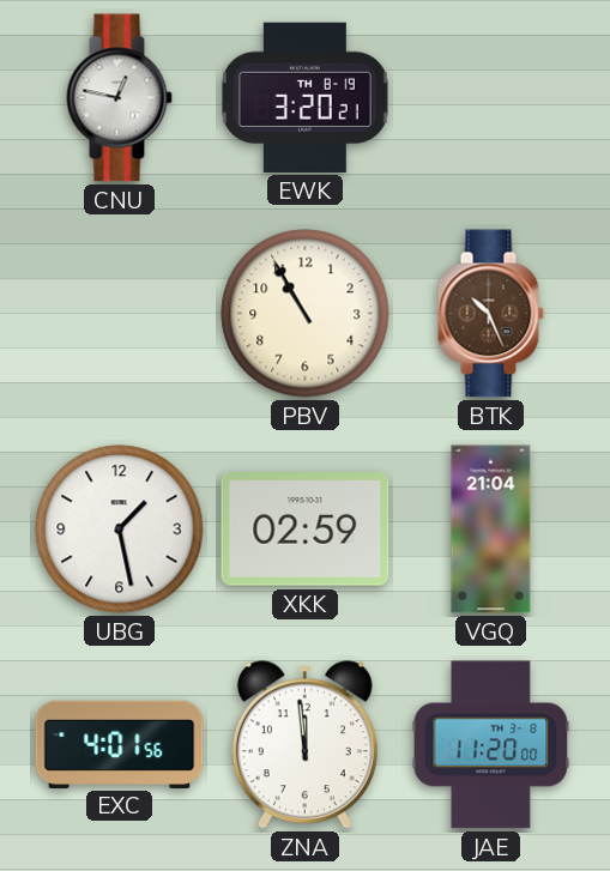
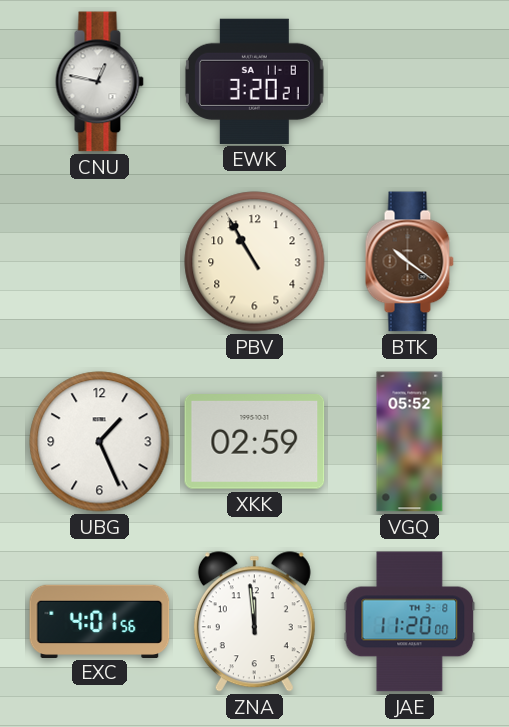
EWK date: TH 8-19 -> SA 11-8
BTK: 10:26 -> 10:21
UBG: 1:28 -> 1:26
VGQ: 21:04 -> 05:52
